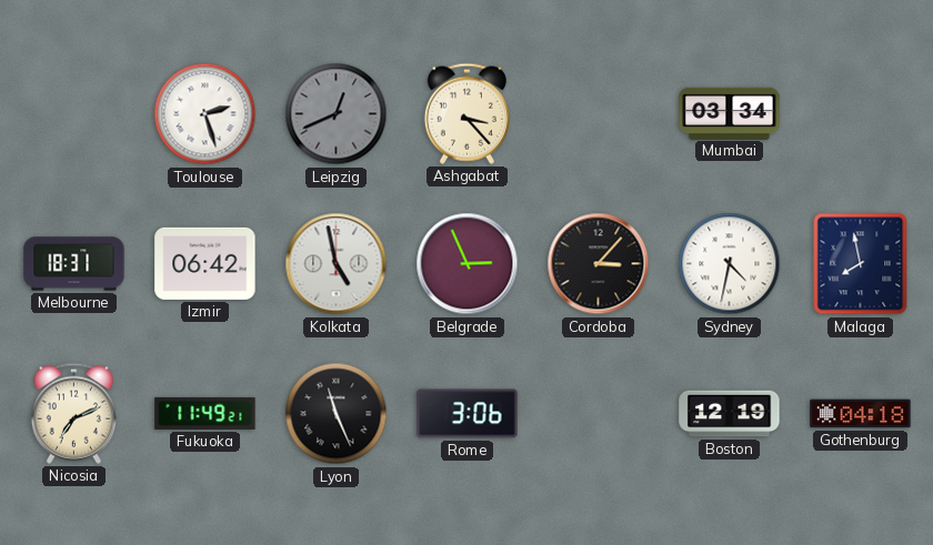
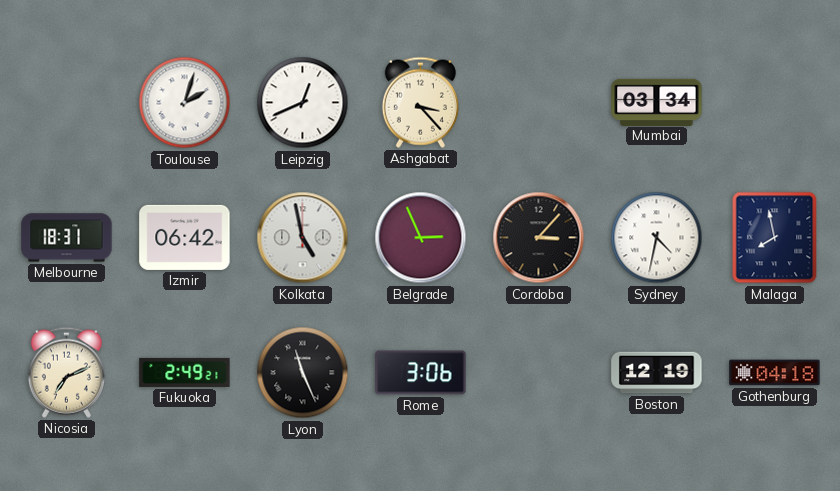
Toulouse: 2:27 -> 2:03
Leipzig dial: grey -> white
Fukuoka: 11:49 -> 2:49
